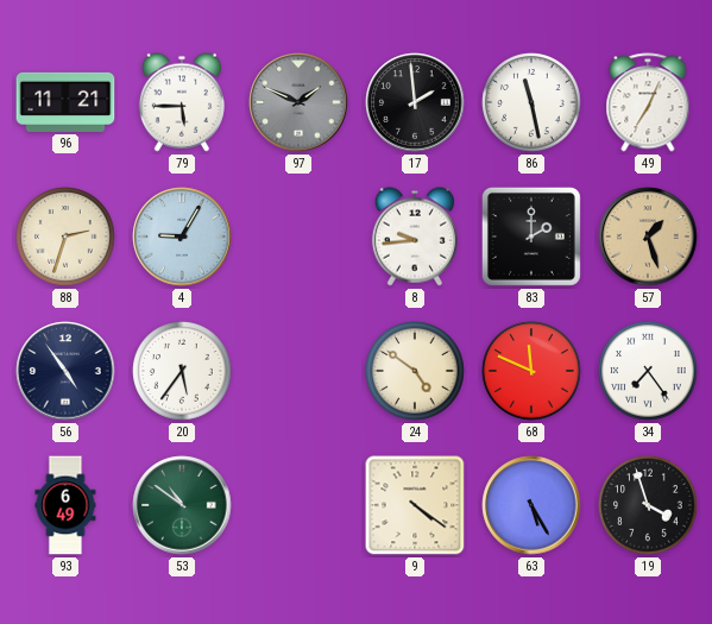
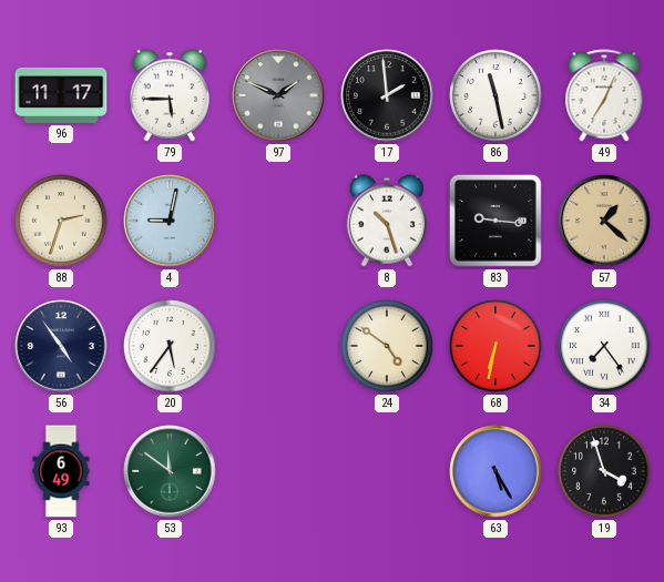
96: 11:21 -> 11:17
4: 9:05 -> 9:02
8: 9:44 -> 10:27
83: 2:00 -> 9:16
57: 1:27 -> 1:22
68: 11:49 -> 6:32
53: 10:51 -> 11:51
9: 4:21 -> none
